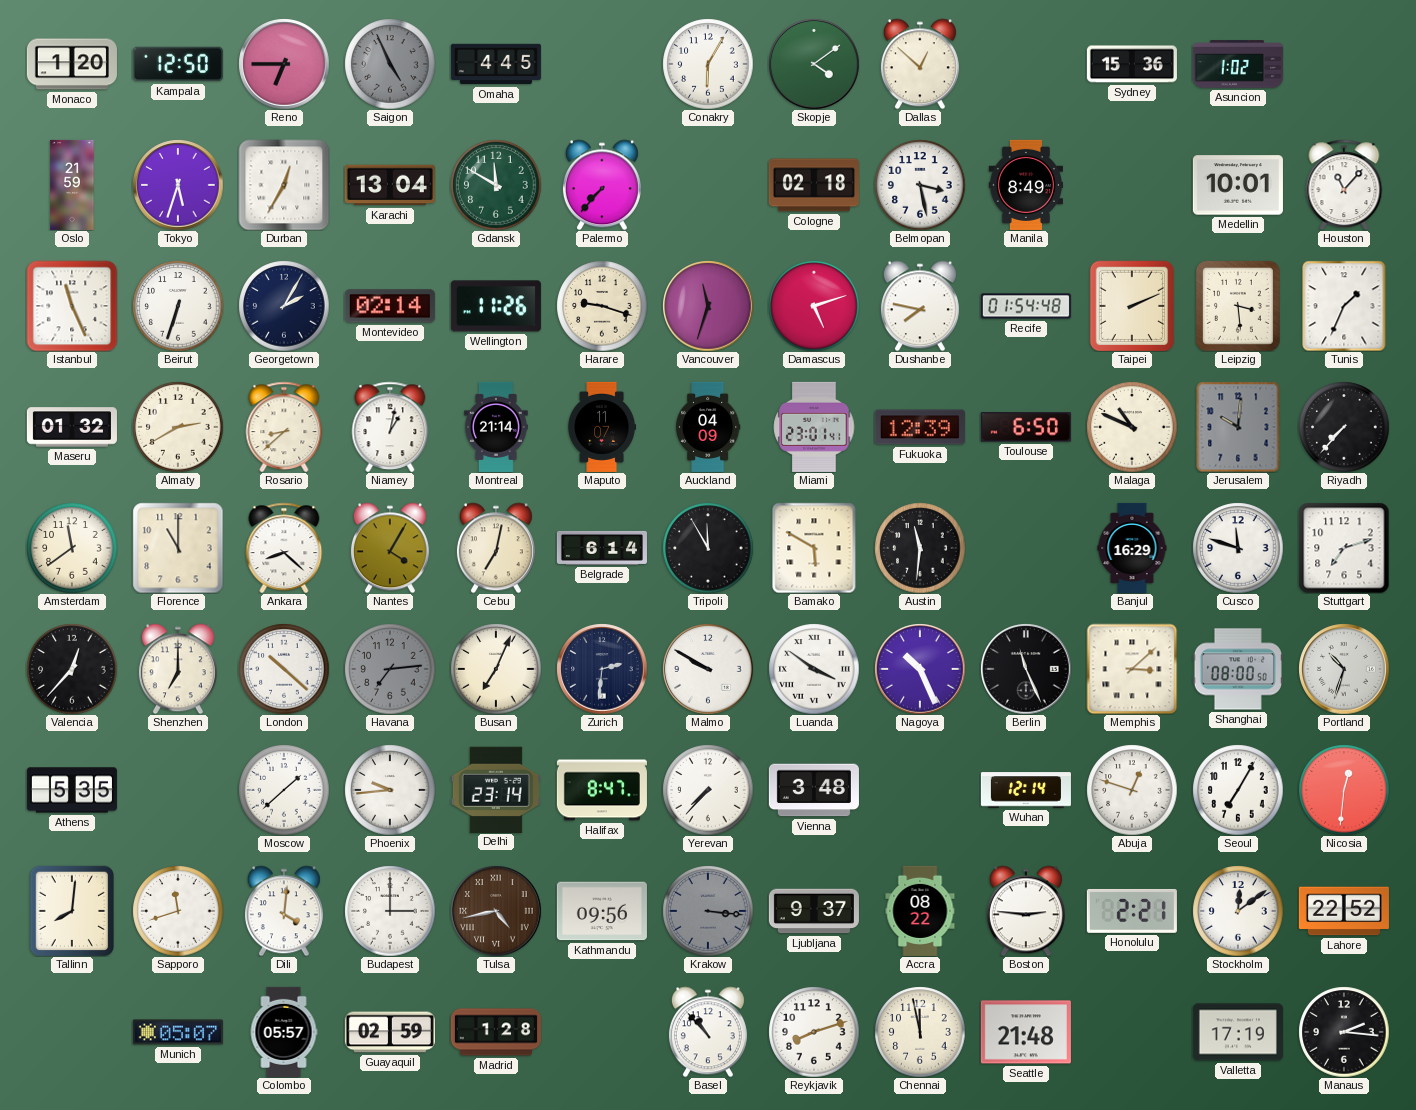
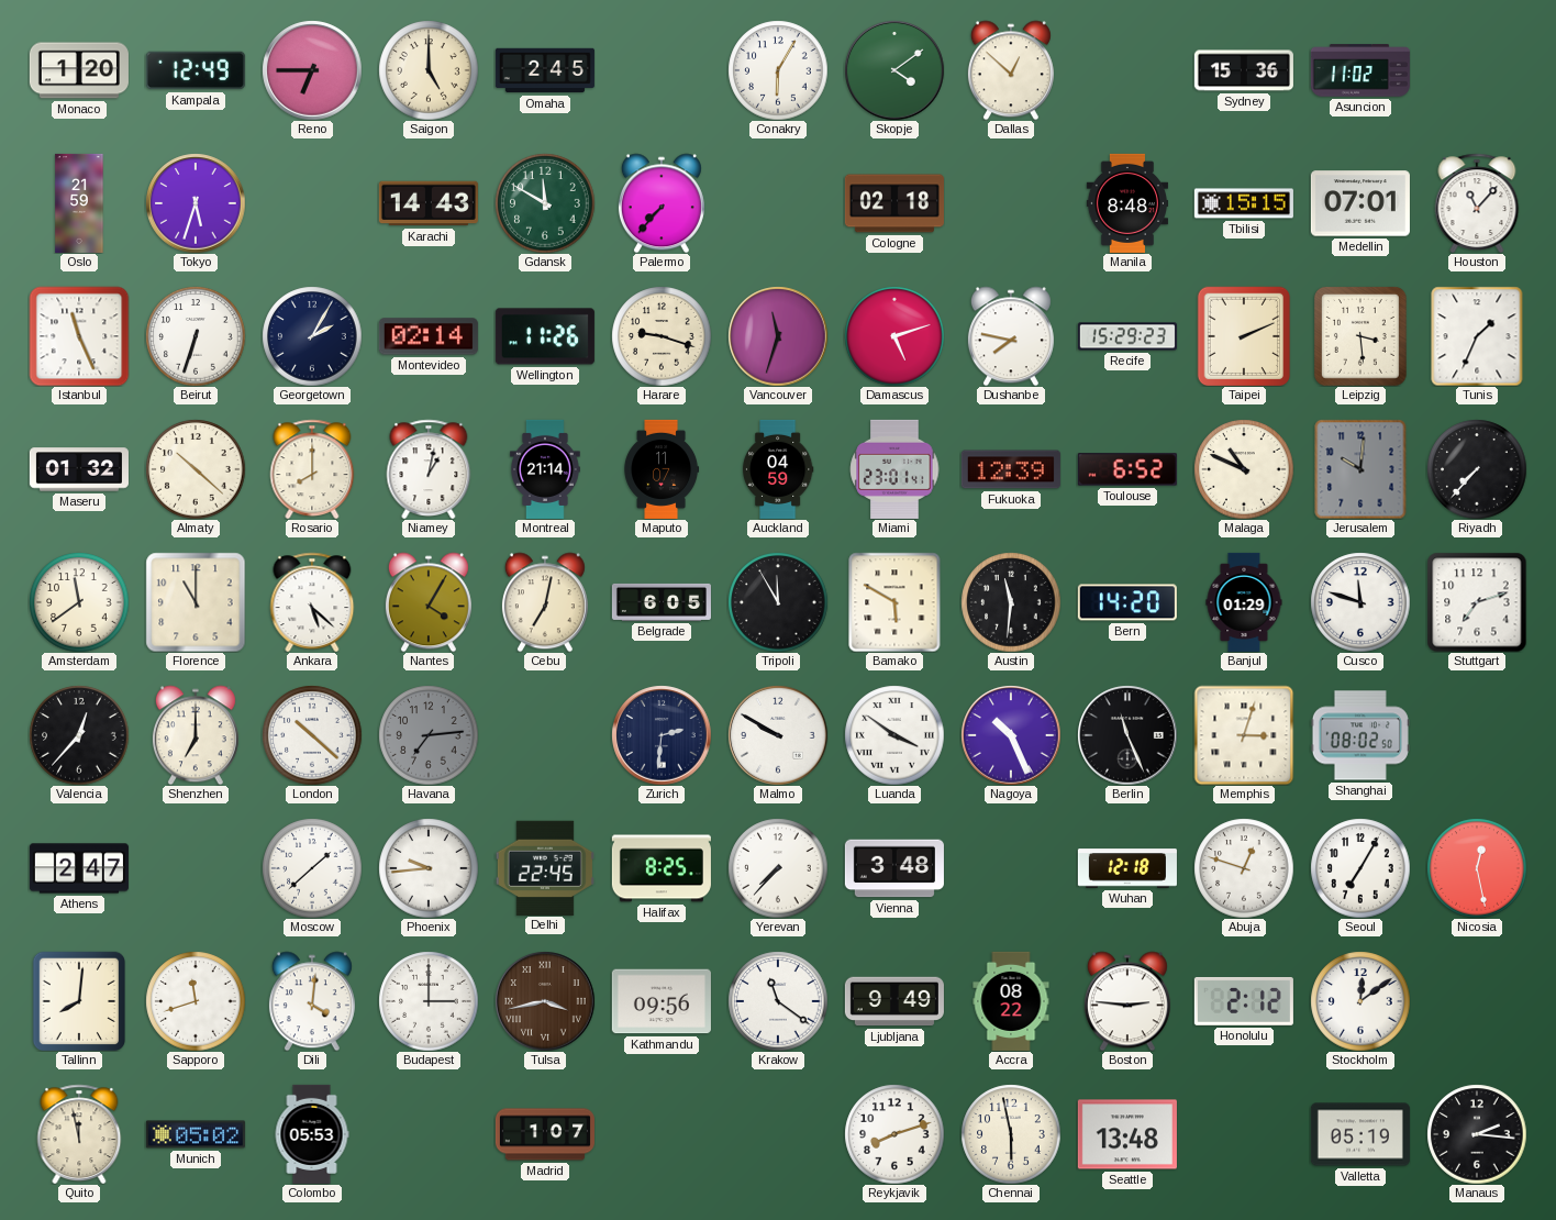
Kampala: 12:50 -> 12:49
Saigon: 4:56 -> 5:00
Saigon dial: grey -> cream
Omaha: 4:45 -> 2:45
Asuncion: 1:02 -> 11:02
Durban: 12:35 -> none
Karachi: 13:04 -> 14:43
Belmopan: 3:28 -> none
Manila: 8:49 -> 8:48
Tbilisi: none -> 15:15
Medellin: 10:01 -> 07:01
Recife: 01:54 -> 15:29
Almaty: 2:40 -> 10:22
Rosario: 8:38 -> 8:00
Auckland: 04:09 -> 04:59
Toulouse: 6:50 -> 6:52
Ankara: 8:22 -> 5:22
Belgrade: 6:14 -> 6:05
Bern: none -> 14:20
Banjul: 16:29 -> 01:29
Busan: 7:04 -> none
Memphis: 3:08 -> 3:03
Shanghai: 08:00 -> 08:02
Portland: 10:33 -> none
Athens: 5:35 -> 2:47
Delhi: 23:14 -> 22:45
Halifax: 8:47 -> 8:25
Wuhan: 12:14 -> 12:18
Nicosia: 12:31 -> 12:28
Tulsa: 4:43 -> 3:43
Krakow: 3:16 -> 11:21
Krakow dial: grey -> white
Ljubljana: 9:37 -> 9:49
Honolulu: 2:21 -> 2:12
Lahore: 22:52 -> none
Quito: none -> 11:58
Munich: 05:07 -> 05:02
Colombo: 05:57 -> 05:53
Guayaquil: 02:59 -> none
Madrid: 1:28 -> 1:07
Basel: 10:53 -> none
Chennai: 11:58 -> 5:58
Seattle: 21:48 -> 13:48
Valletta: 17:19 -> 05:19
